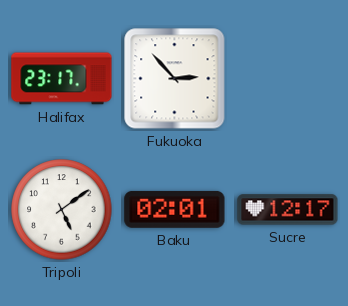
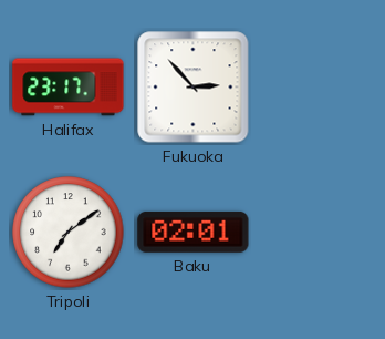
Tripoli: 5:09 -> 7:09
Sucre: 12:17 -> none
